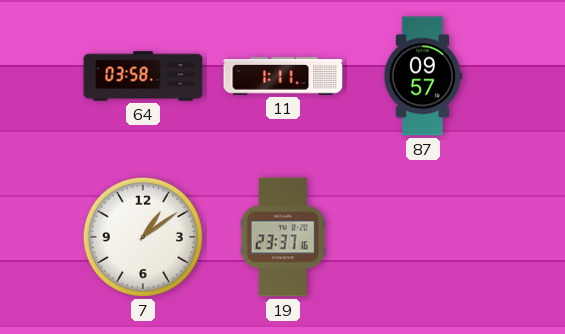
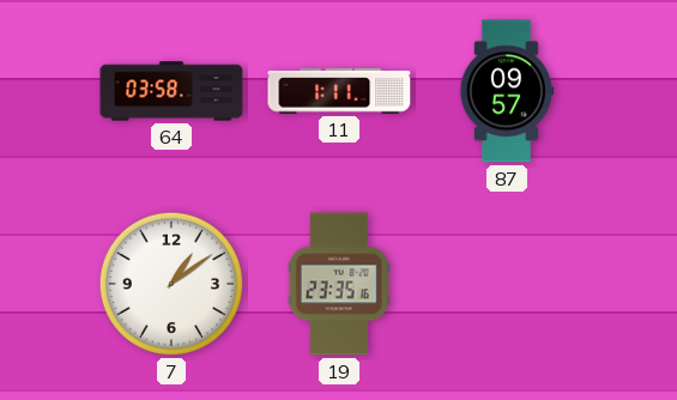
19: 23:37 -> 23:35
